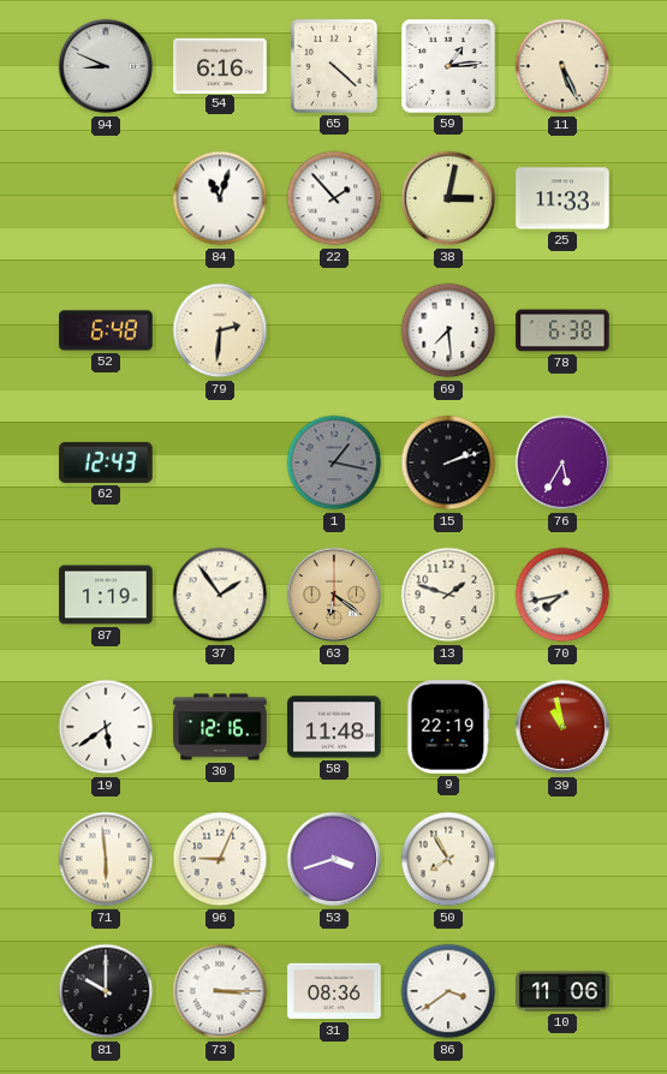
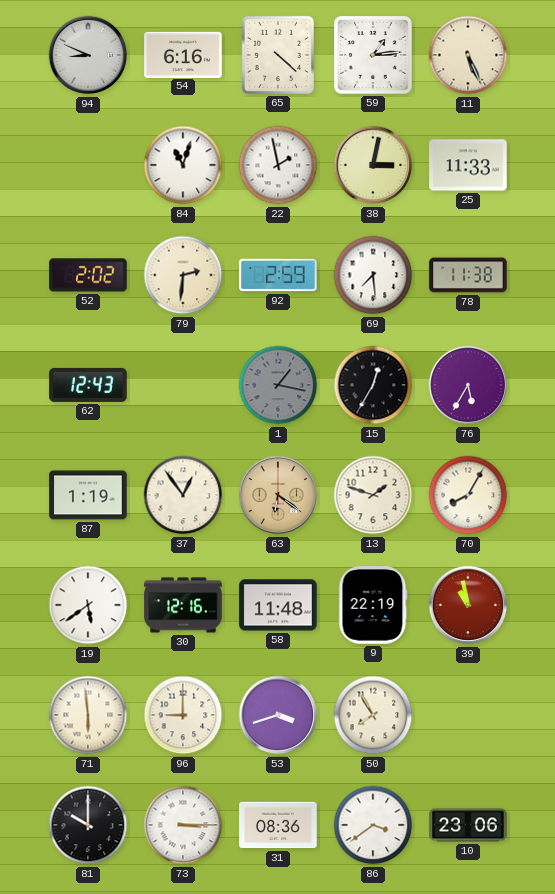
22: 1:53 -> 1:58
52: 6:48 -> 2:02
92: none -> 2:59
78: 6:38 -> 11:38
15: 2:12 -> 12:35
37: 1:54 -> 12:54
70: 7:43 -> 8:05
96: 9:04 -> 9:00
10: 11:06 -> 23:06
